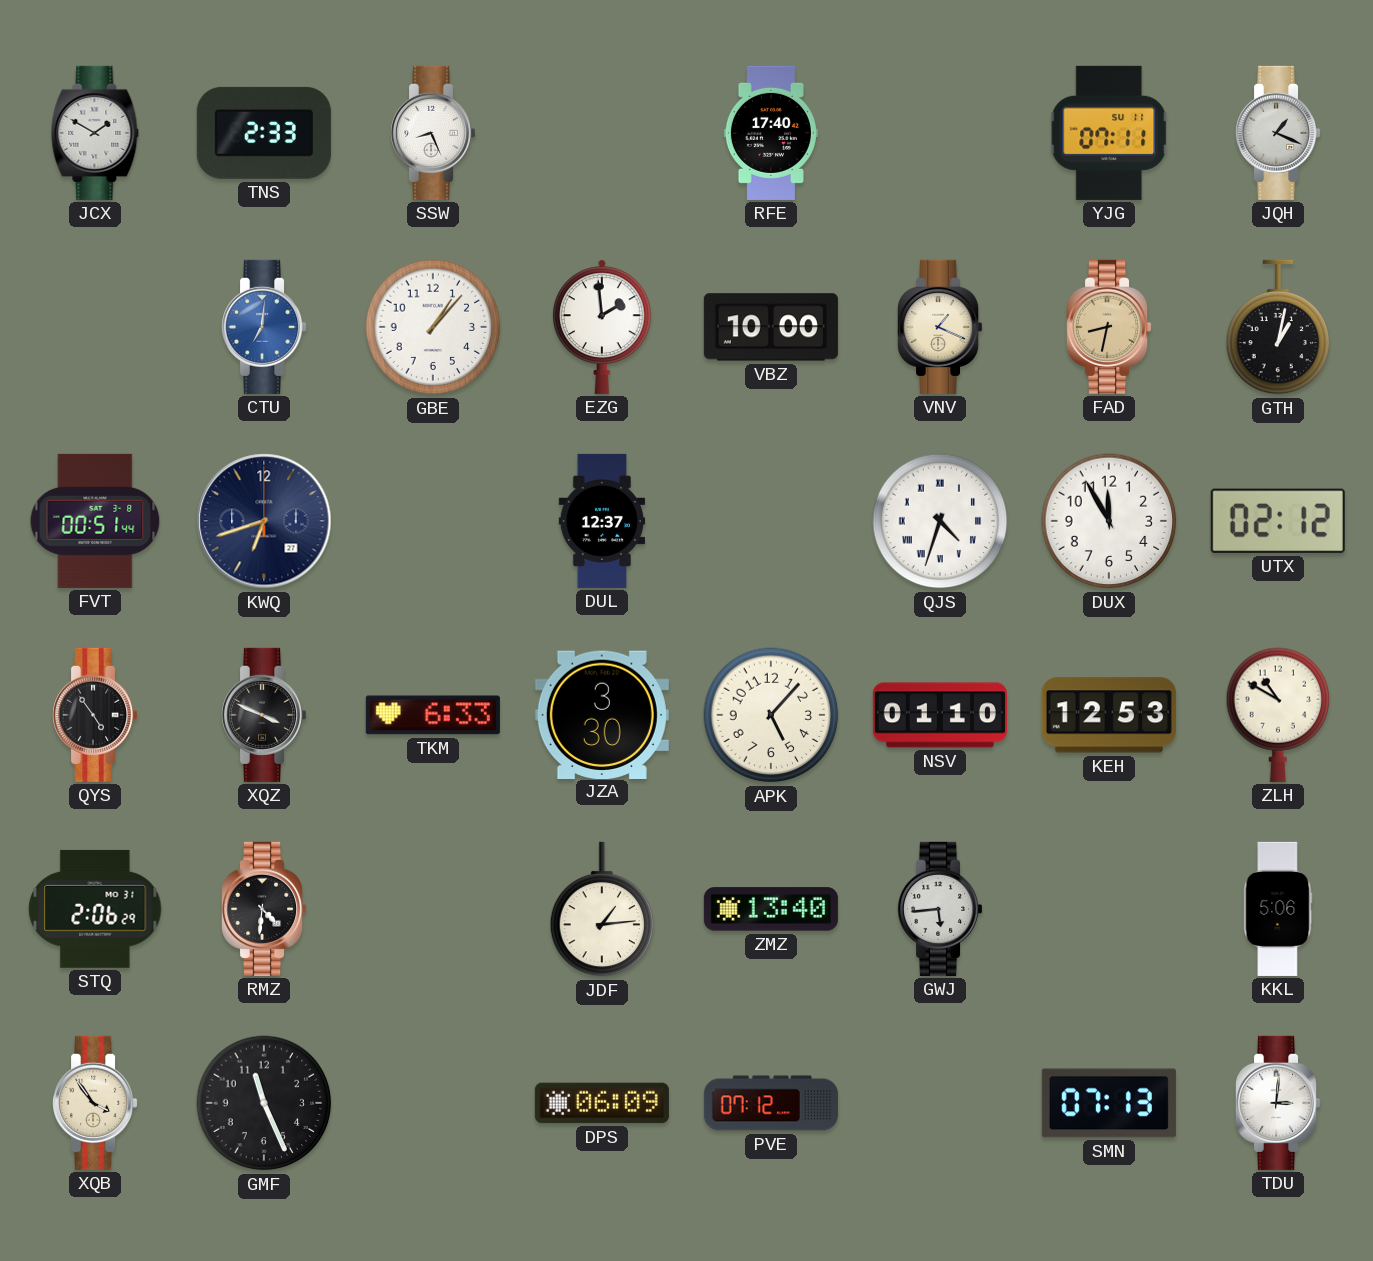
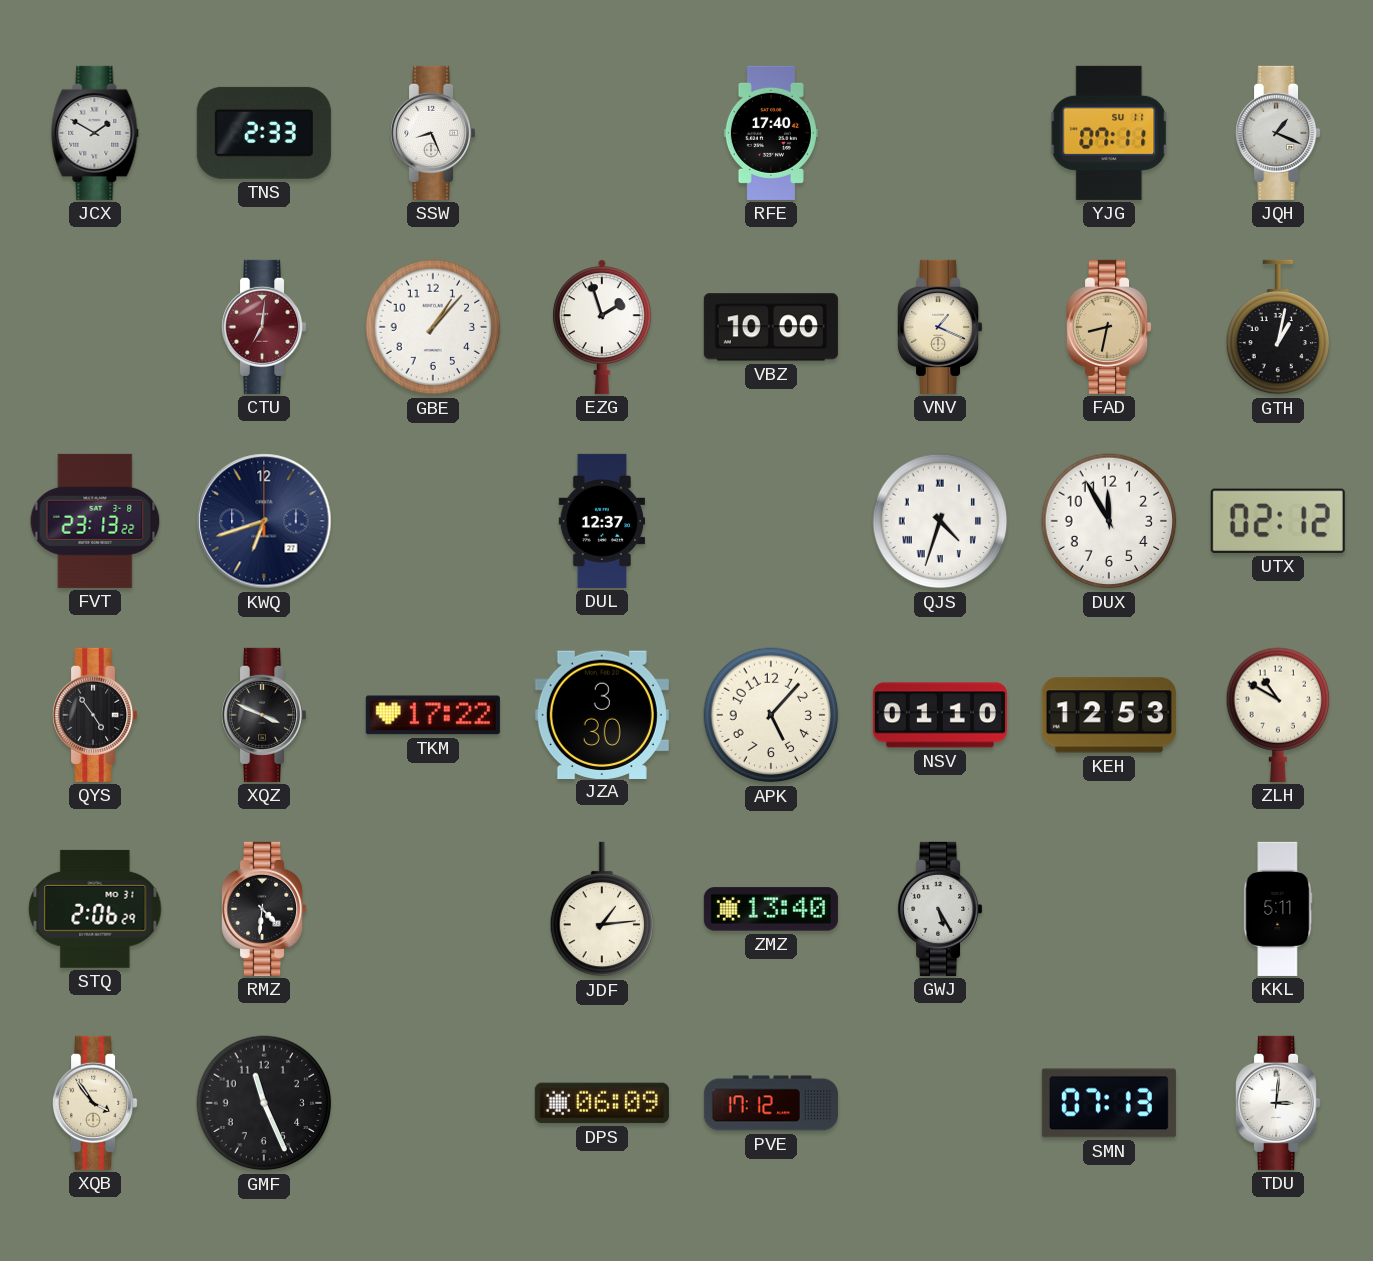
CTU dial: blue -> burgundy
EZG: 1:59 -> 1:57
FVT: 00:51 -> 23:13
TKM: 6:33 -> 17:22
GWJ: 5:44 -> 5:25
KKL: 5:06 -> 5:11
PVE: 07:12 -> 17:12
